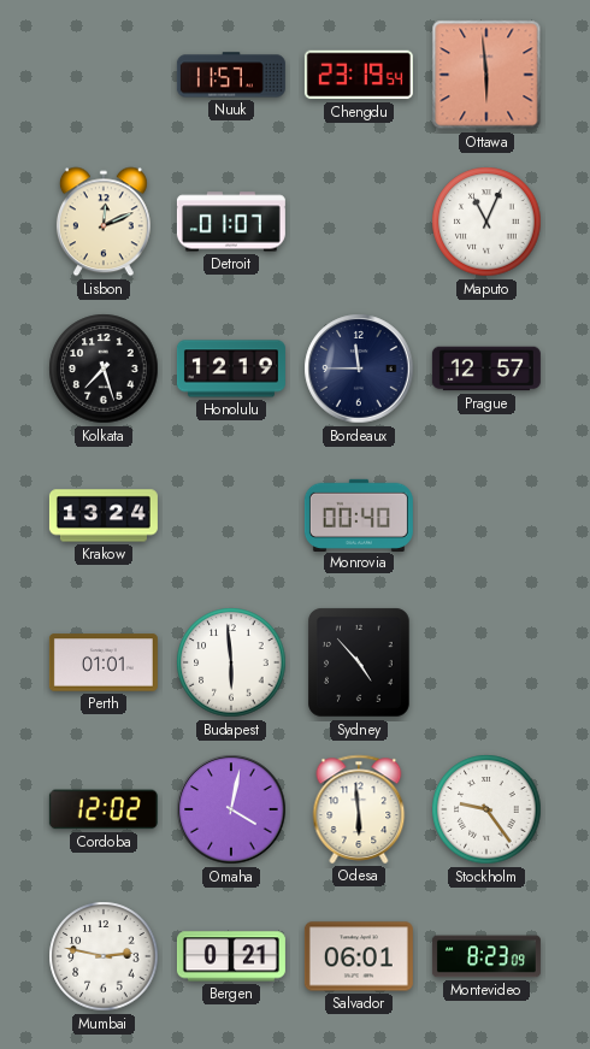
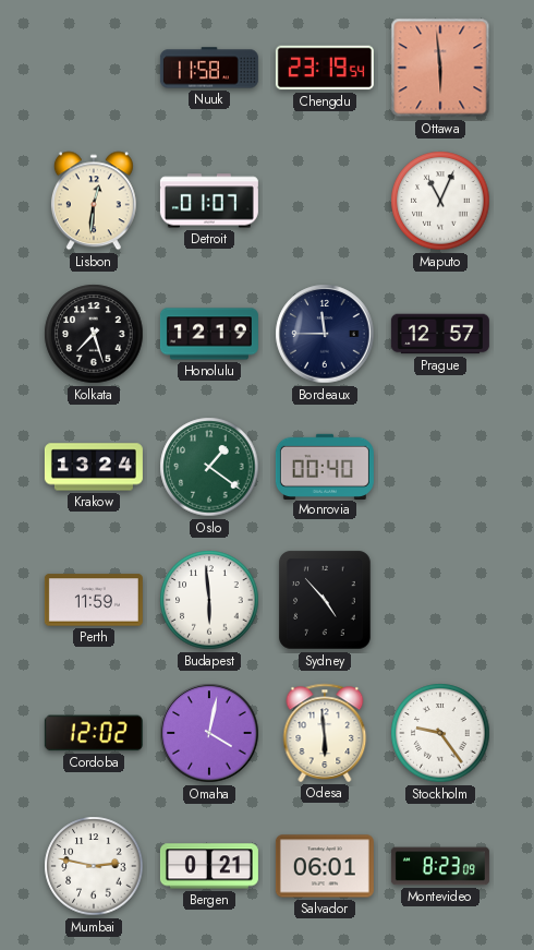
Nuuk: 11:57 -> 11:58
Lisbon: 12:11 -> 12:31
Oslo: none -> 1:21
Perth: 01:01 -> 11:59
